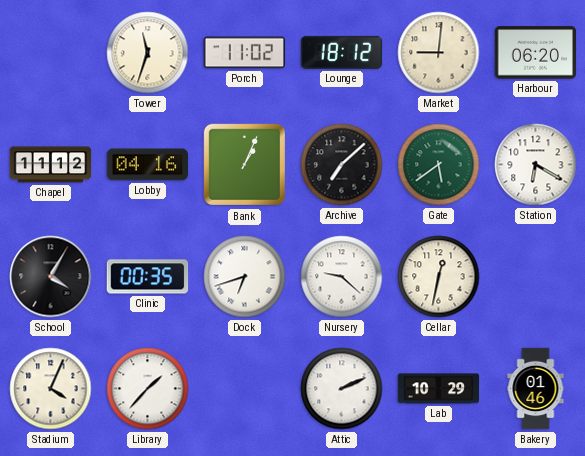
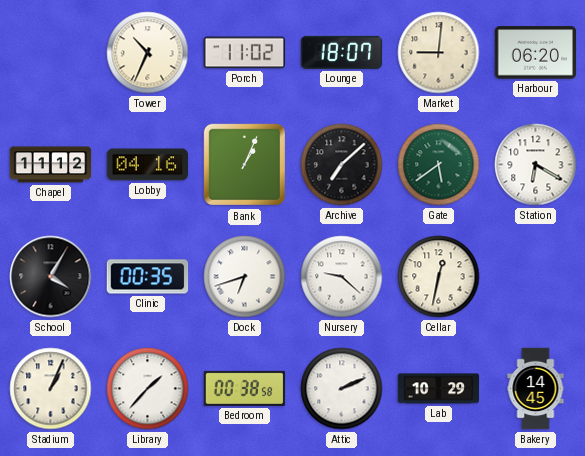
Tower: 11:33 -> 10:34
Lounge: 18:12 -> 18:07
Stadium: 4:04 -> 1:04
Bedroom: none -> 00:38
Bakery: 01:46 -> 14:45
